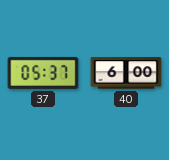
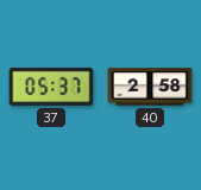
40: 6:00 -> 2:58
